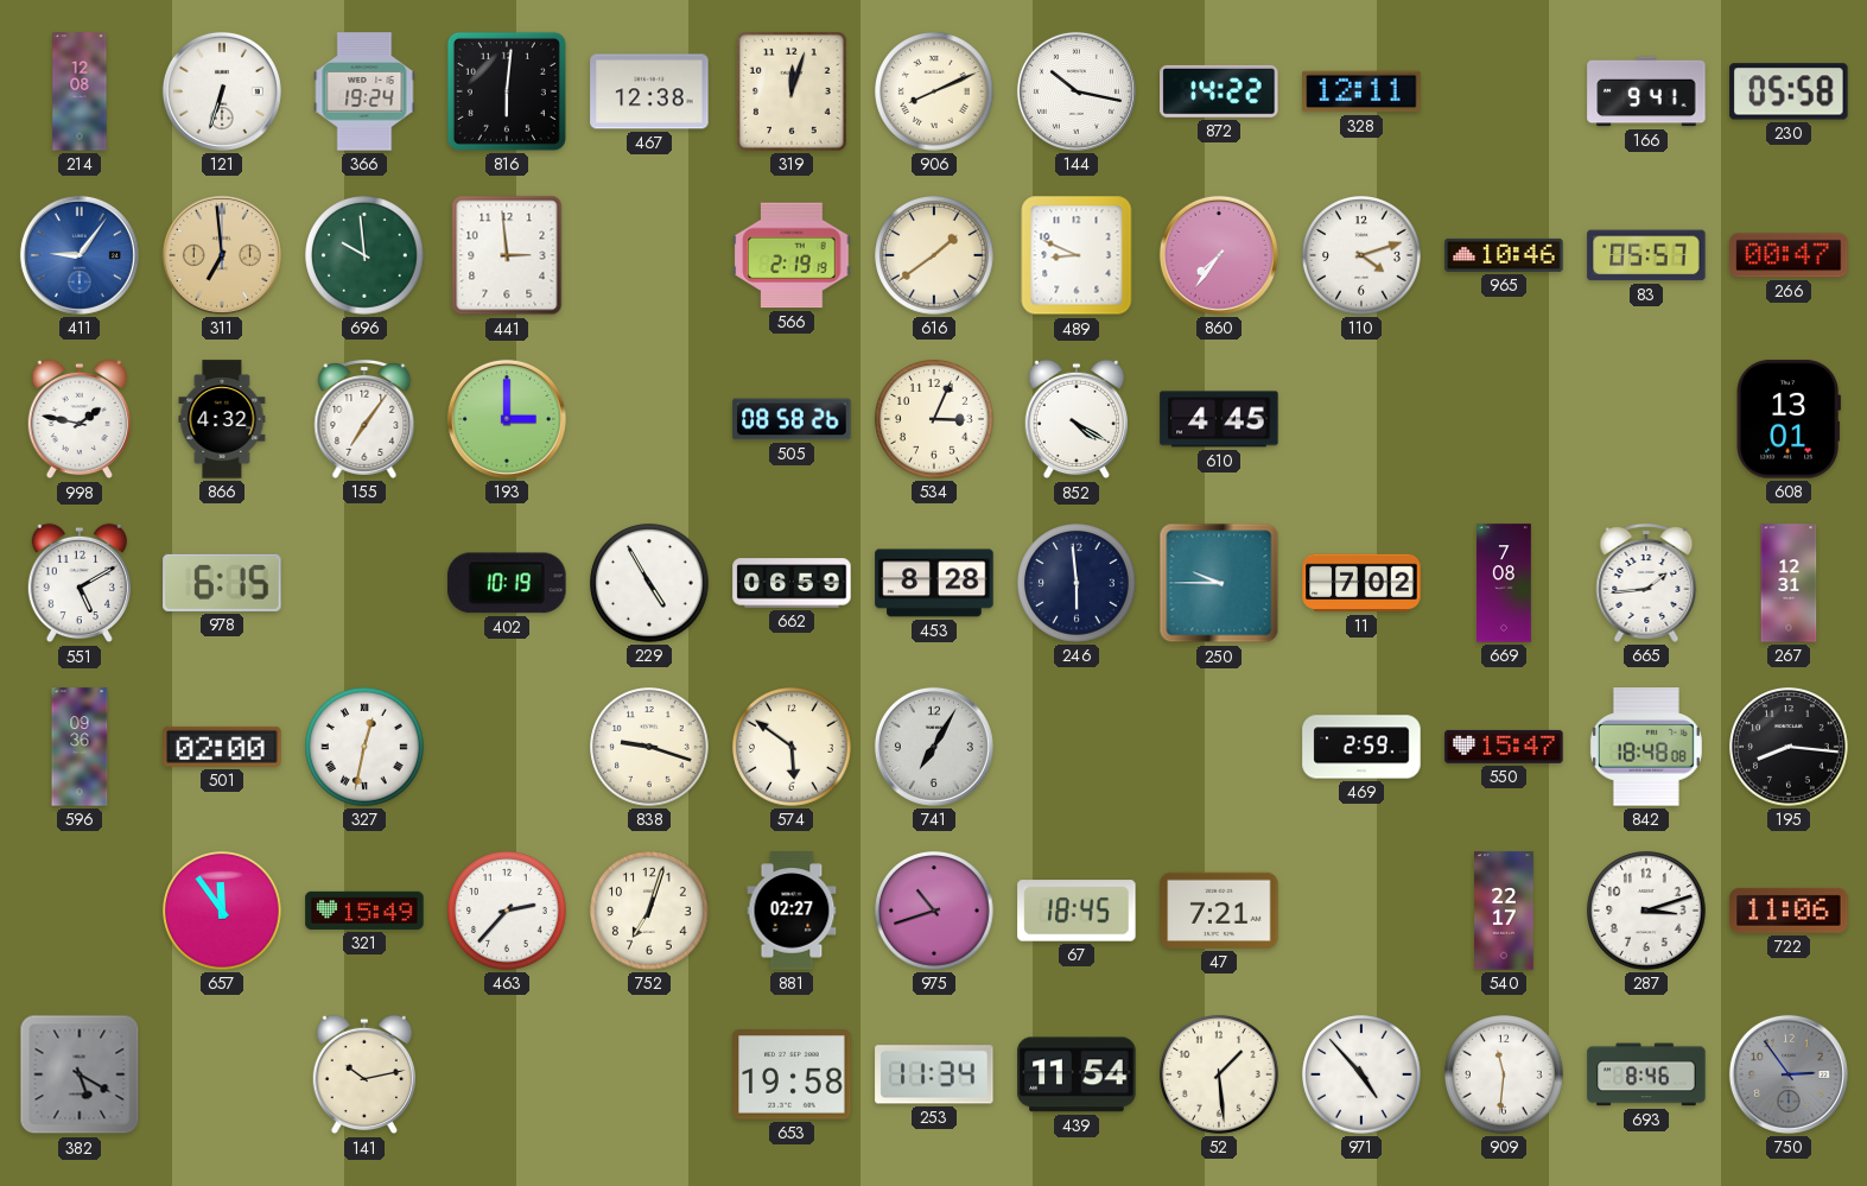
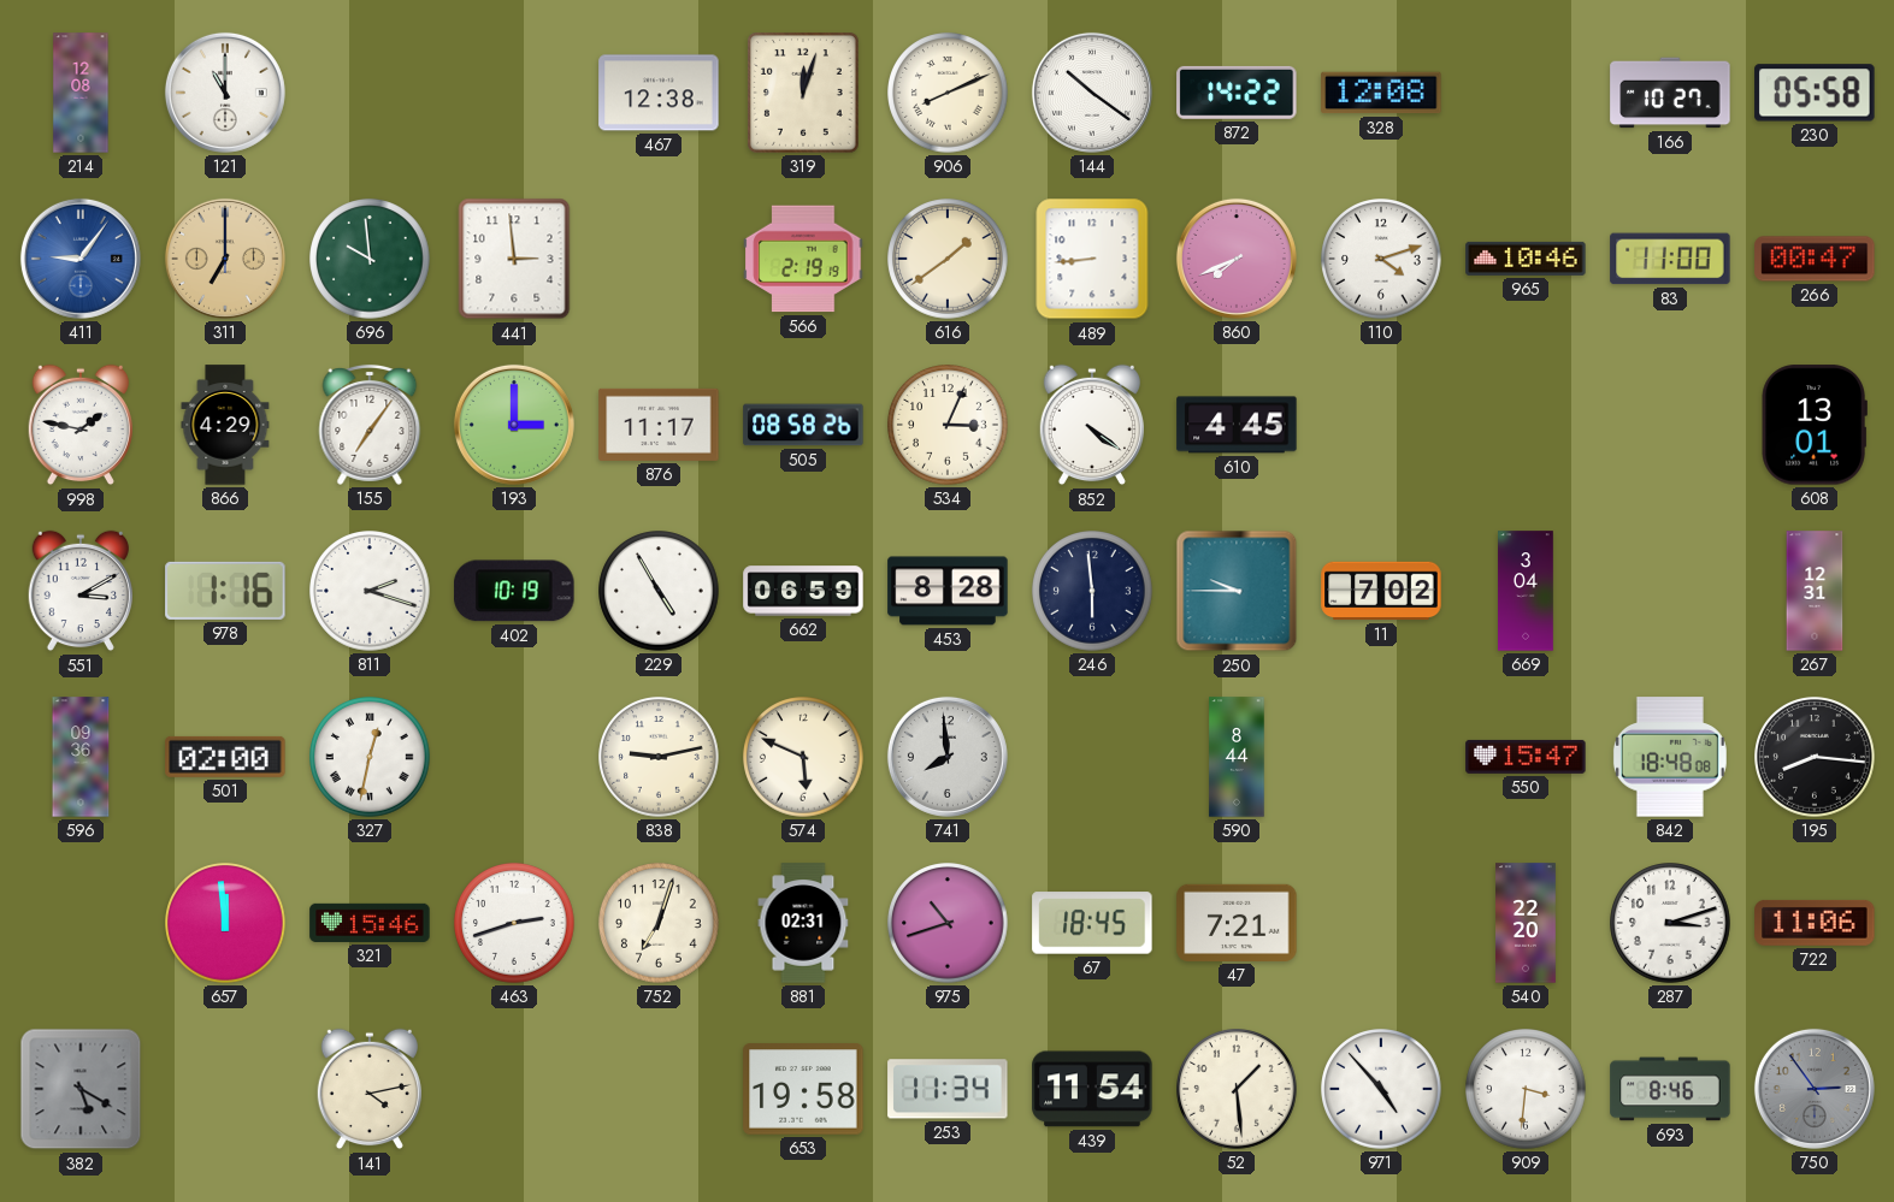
121: 6:33 -> 11:00
366: 19:24 -> none
816: 6:01 -> none
144: 10:17 -> 10:21
328: 12:11 -> 12:08
166: 9:41 -> 10:27
311: 6:59 -> 7:00
489: 8:49 -> 8:44
860: 7:36 -> 7:41
83: 05:57 -> 11:00
866: 4:32 -> 4:29
876: none -> 11:17
852: 4:20 -> 4:21
551: 5:10 -> 3:10
978: 6:15 -> 1:16
811: none -> 2:18
669: 7:08 -> 3:04
665: 1:44 -> none
838: 9:18 -> 9:13
574: 5:51 -> 5:49
741: 7:05 -> 7:59
590: none -> 8:44
469: 2:59 -> none
657: 11:54 -> 11:59
321: 15:49 -> 15:46
463: 2:37 -> 2:42
881: 02:27 -> 02:31
540: 22:17 -> 22:20
141: 10:13 -> 4:13
909: 11:31 -> 3:31
